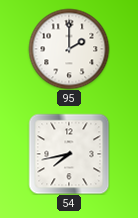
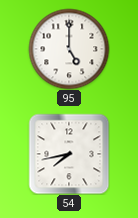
95: 2:00 -> 5:00
